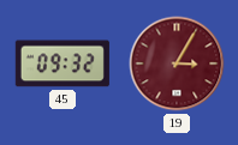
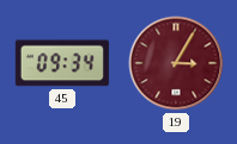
45: 09:32 -> 09:34
